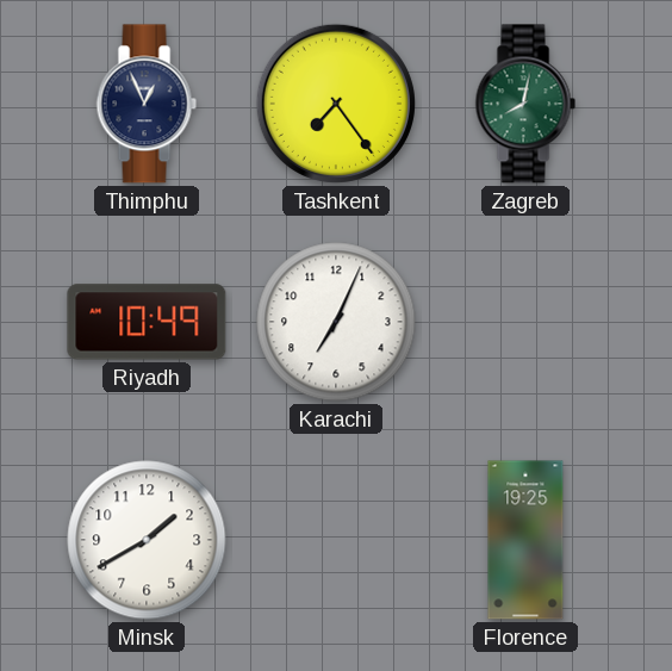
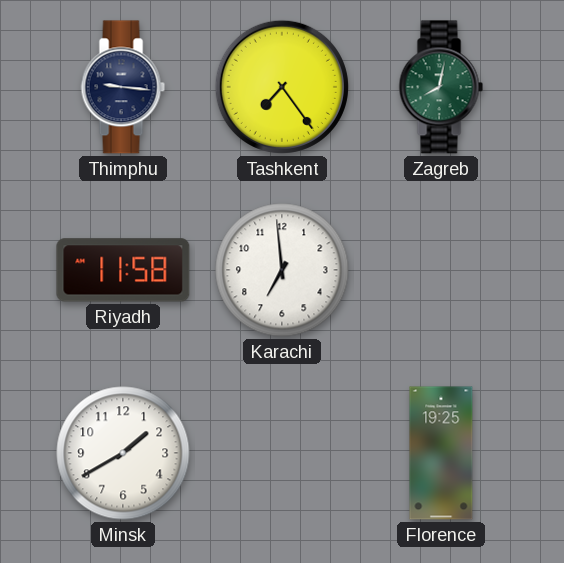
Thimphu: 12:56 -> 9:16
Riyadh: 10:49 -> 11:58
Karachi: 7:04 -> 6:59
